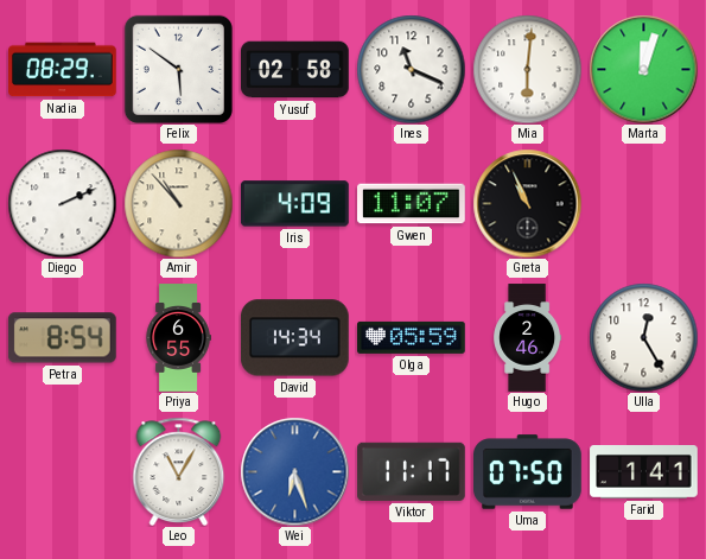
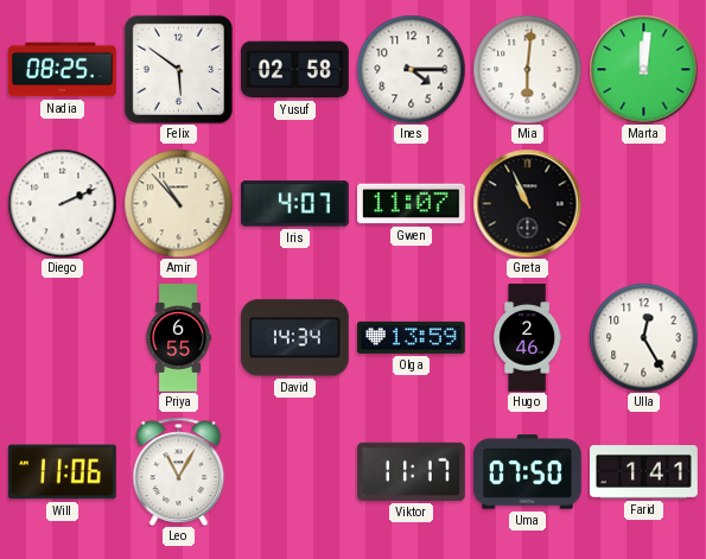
Nadia: 08:29 -> 08:25
Ines: 11:19 -> 4:15
Marta: 12:03 -> 12:01
Iris: 4:09 -> 4:07
Petra: 8:54 -> none
Olga: 05:59 -> 13:59
Will: none -> 11:06
Wei: 6:27 -> none
